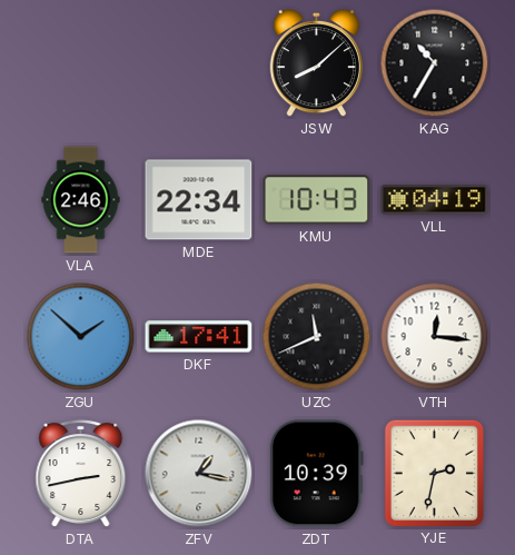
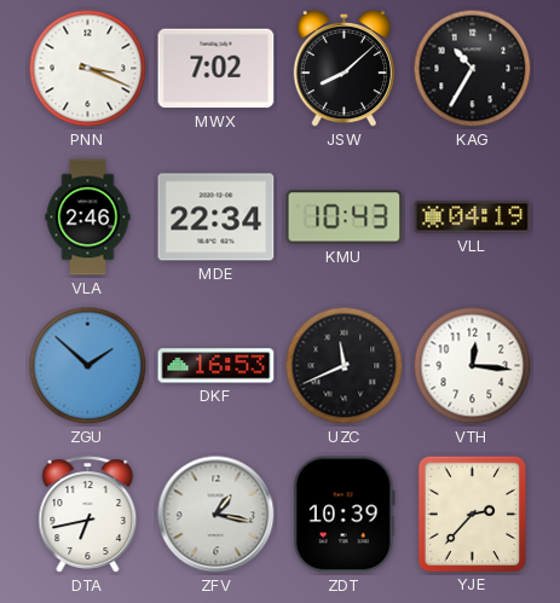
PNN: none -> 3:19
MWX: none -> 7:02
DKF: 17:41 -> 16:53
DTA: 2:43 -> 6:43
YJE: 2:32 -> 2:37
